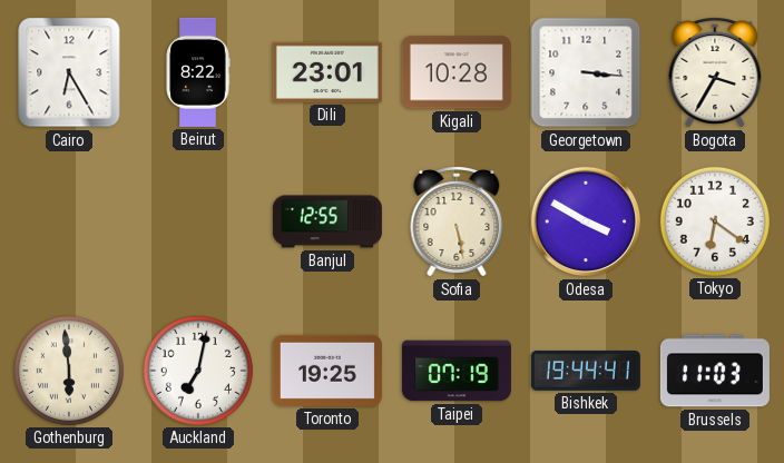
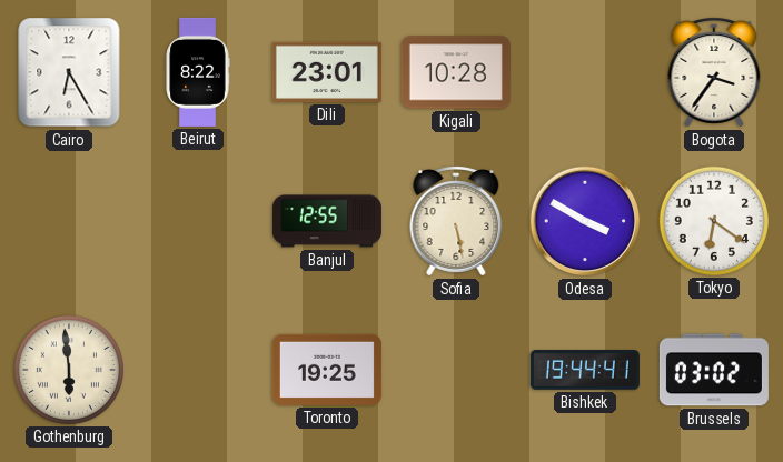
Georgetown: 3:16 -> none
Bogota: 3:35 -> 3:36
Auckland: 7:02 -> none
Taipei: 07:19 -> none
Brussels: 11:03 -> 03:02
